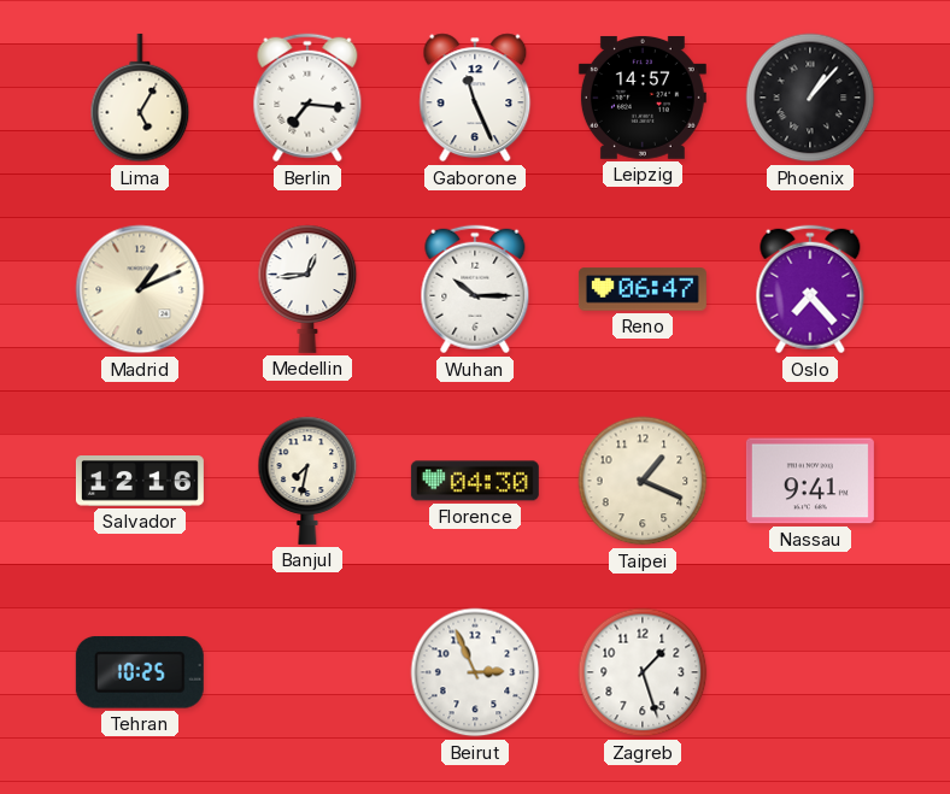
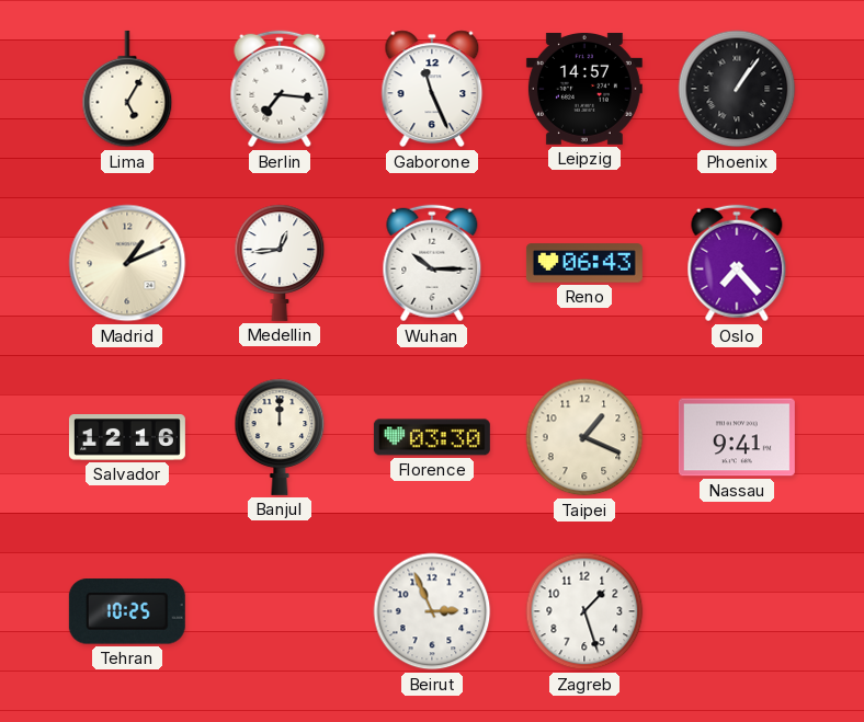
Phoenix: 1:07 -> 1:06
Reno: 06:47 -> 06:43
Banjul: 7:32 -> 12:00
Florence: 04:30 -> 03:30
